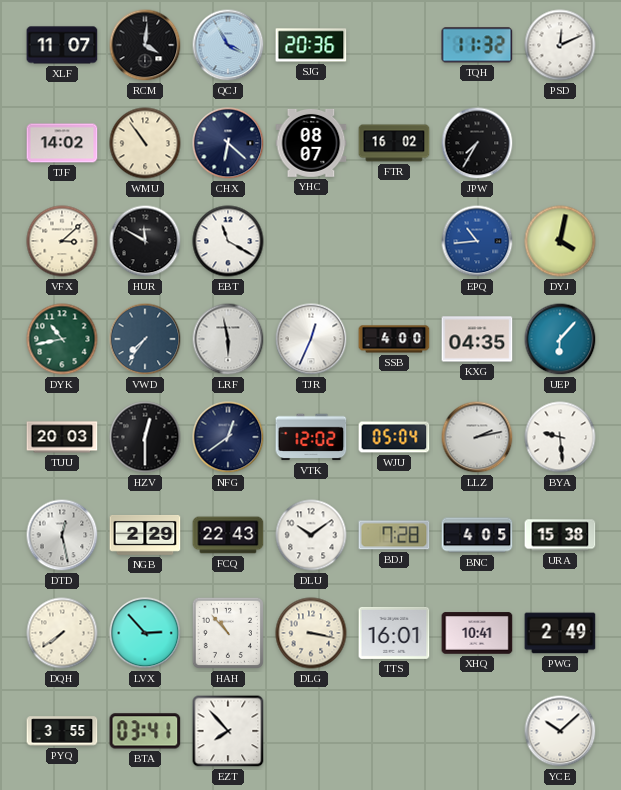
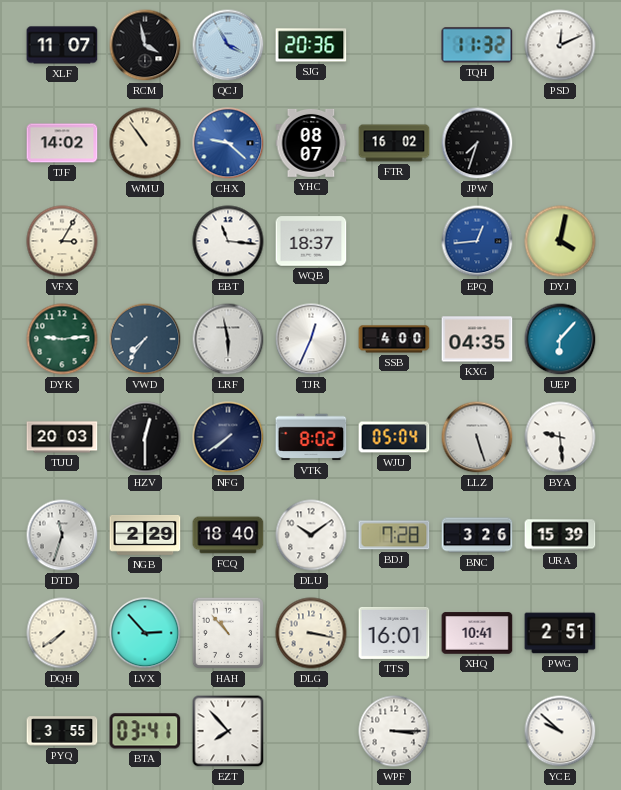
RCM: 4:01 -> 3:58
CHX: 6:22 -> 9:22
CHX dial: navy -> blue
JPW: 7:35 -> 7:33
VFX: 3:08 -> 3:05
HUR: 11:50 -> none
EBT: 11:20 -> 11:16
WQB: none -> 18:37
EPQ: 10:44 -> 12:44
DYK: 10:43 -> 9:14
NFG: 12:39 -> 7:39
VTK: 12:02 -> 8:02
LLZ: 2:13 -> 5:27
DTD: 12:28 -> 11:33
FCQ: 22:43 -> 18:40
BNC: 4:05 -> 3:26
URA: 15:38 -> 15:39
PWG: 2:49 -> 2:51
WPF: none -> 3:15
YCE: 10:08 -> 9:52
